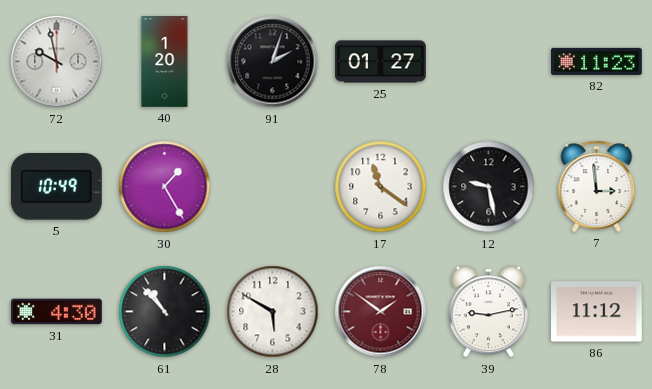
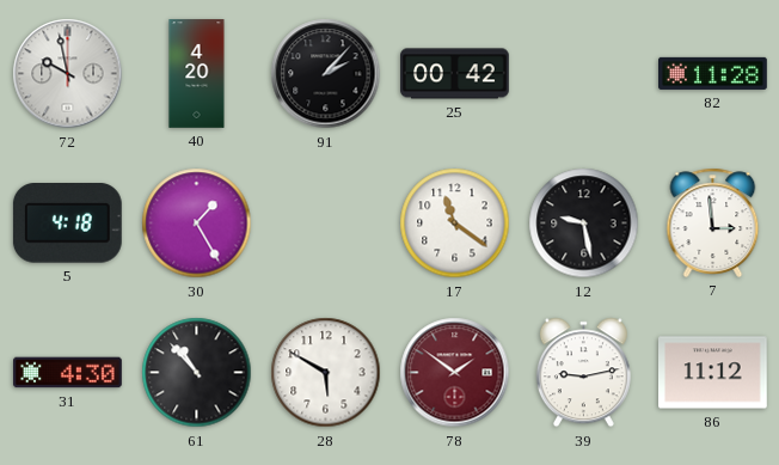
40: 1:20 -> 4:20
91: 2:03 -> 2:07
25: 01:27 -> 00:42
82: 11:23 -> 11:28
5: 10:49 -> 4:18
